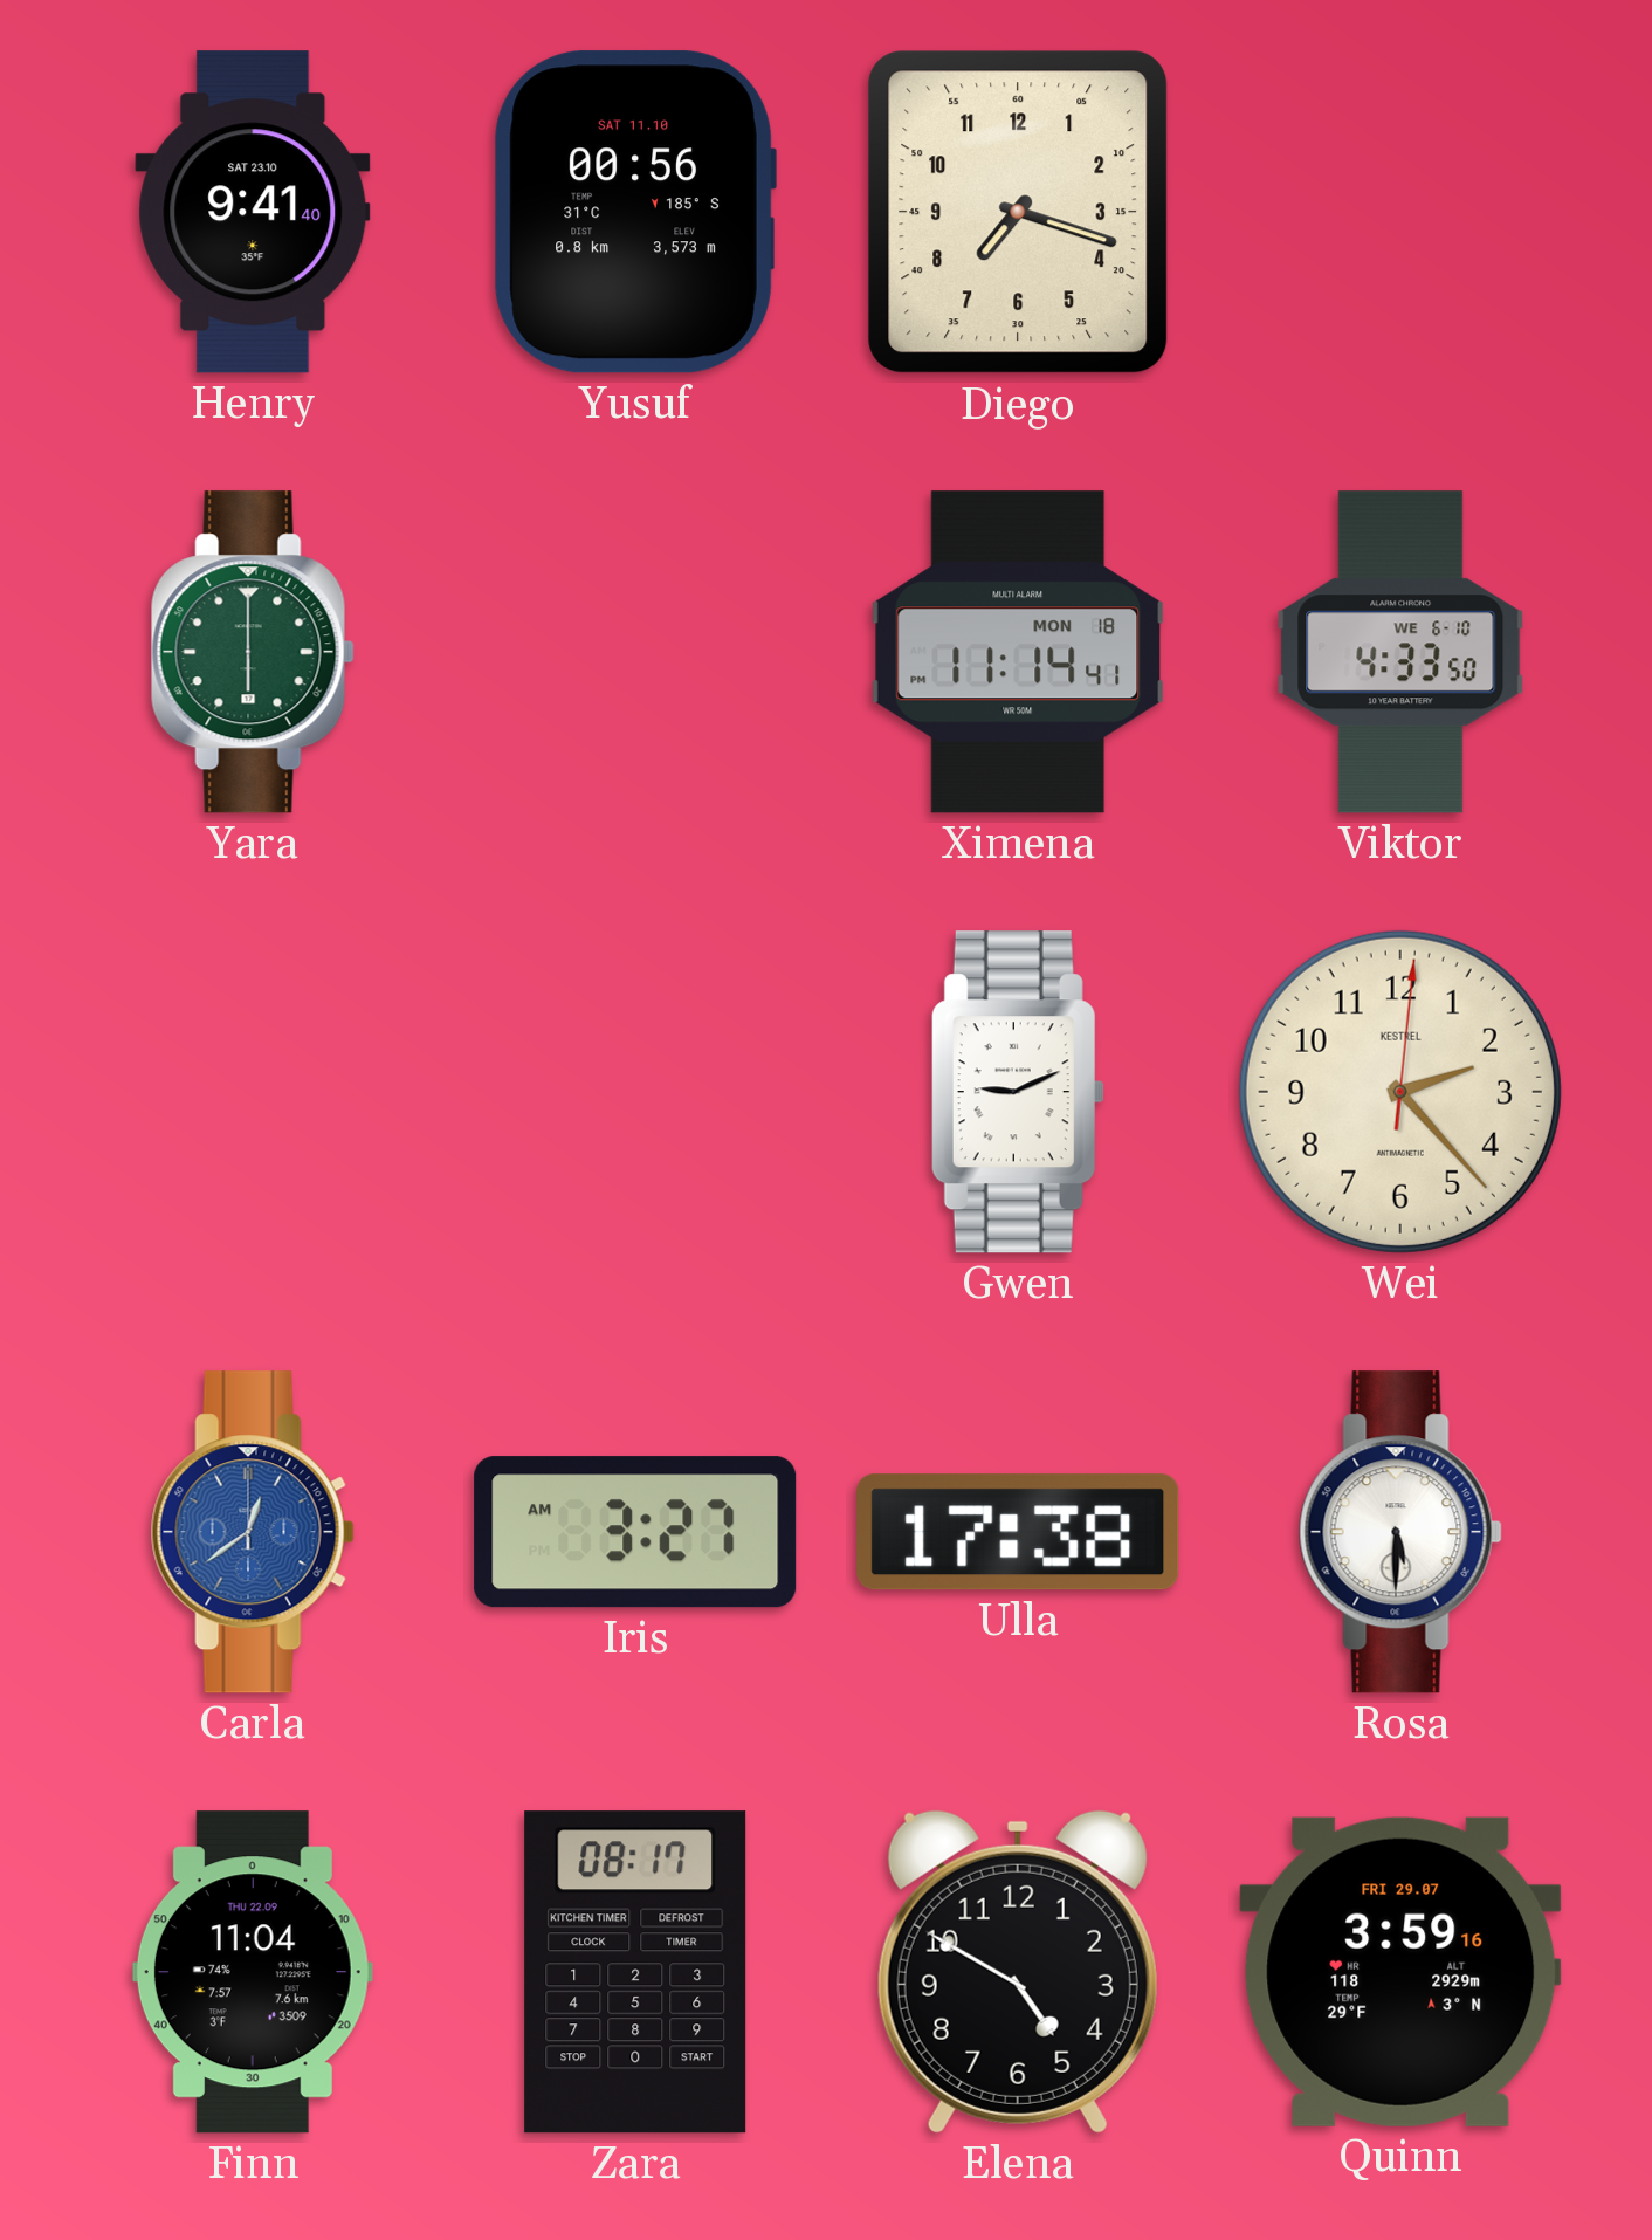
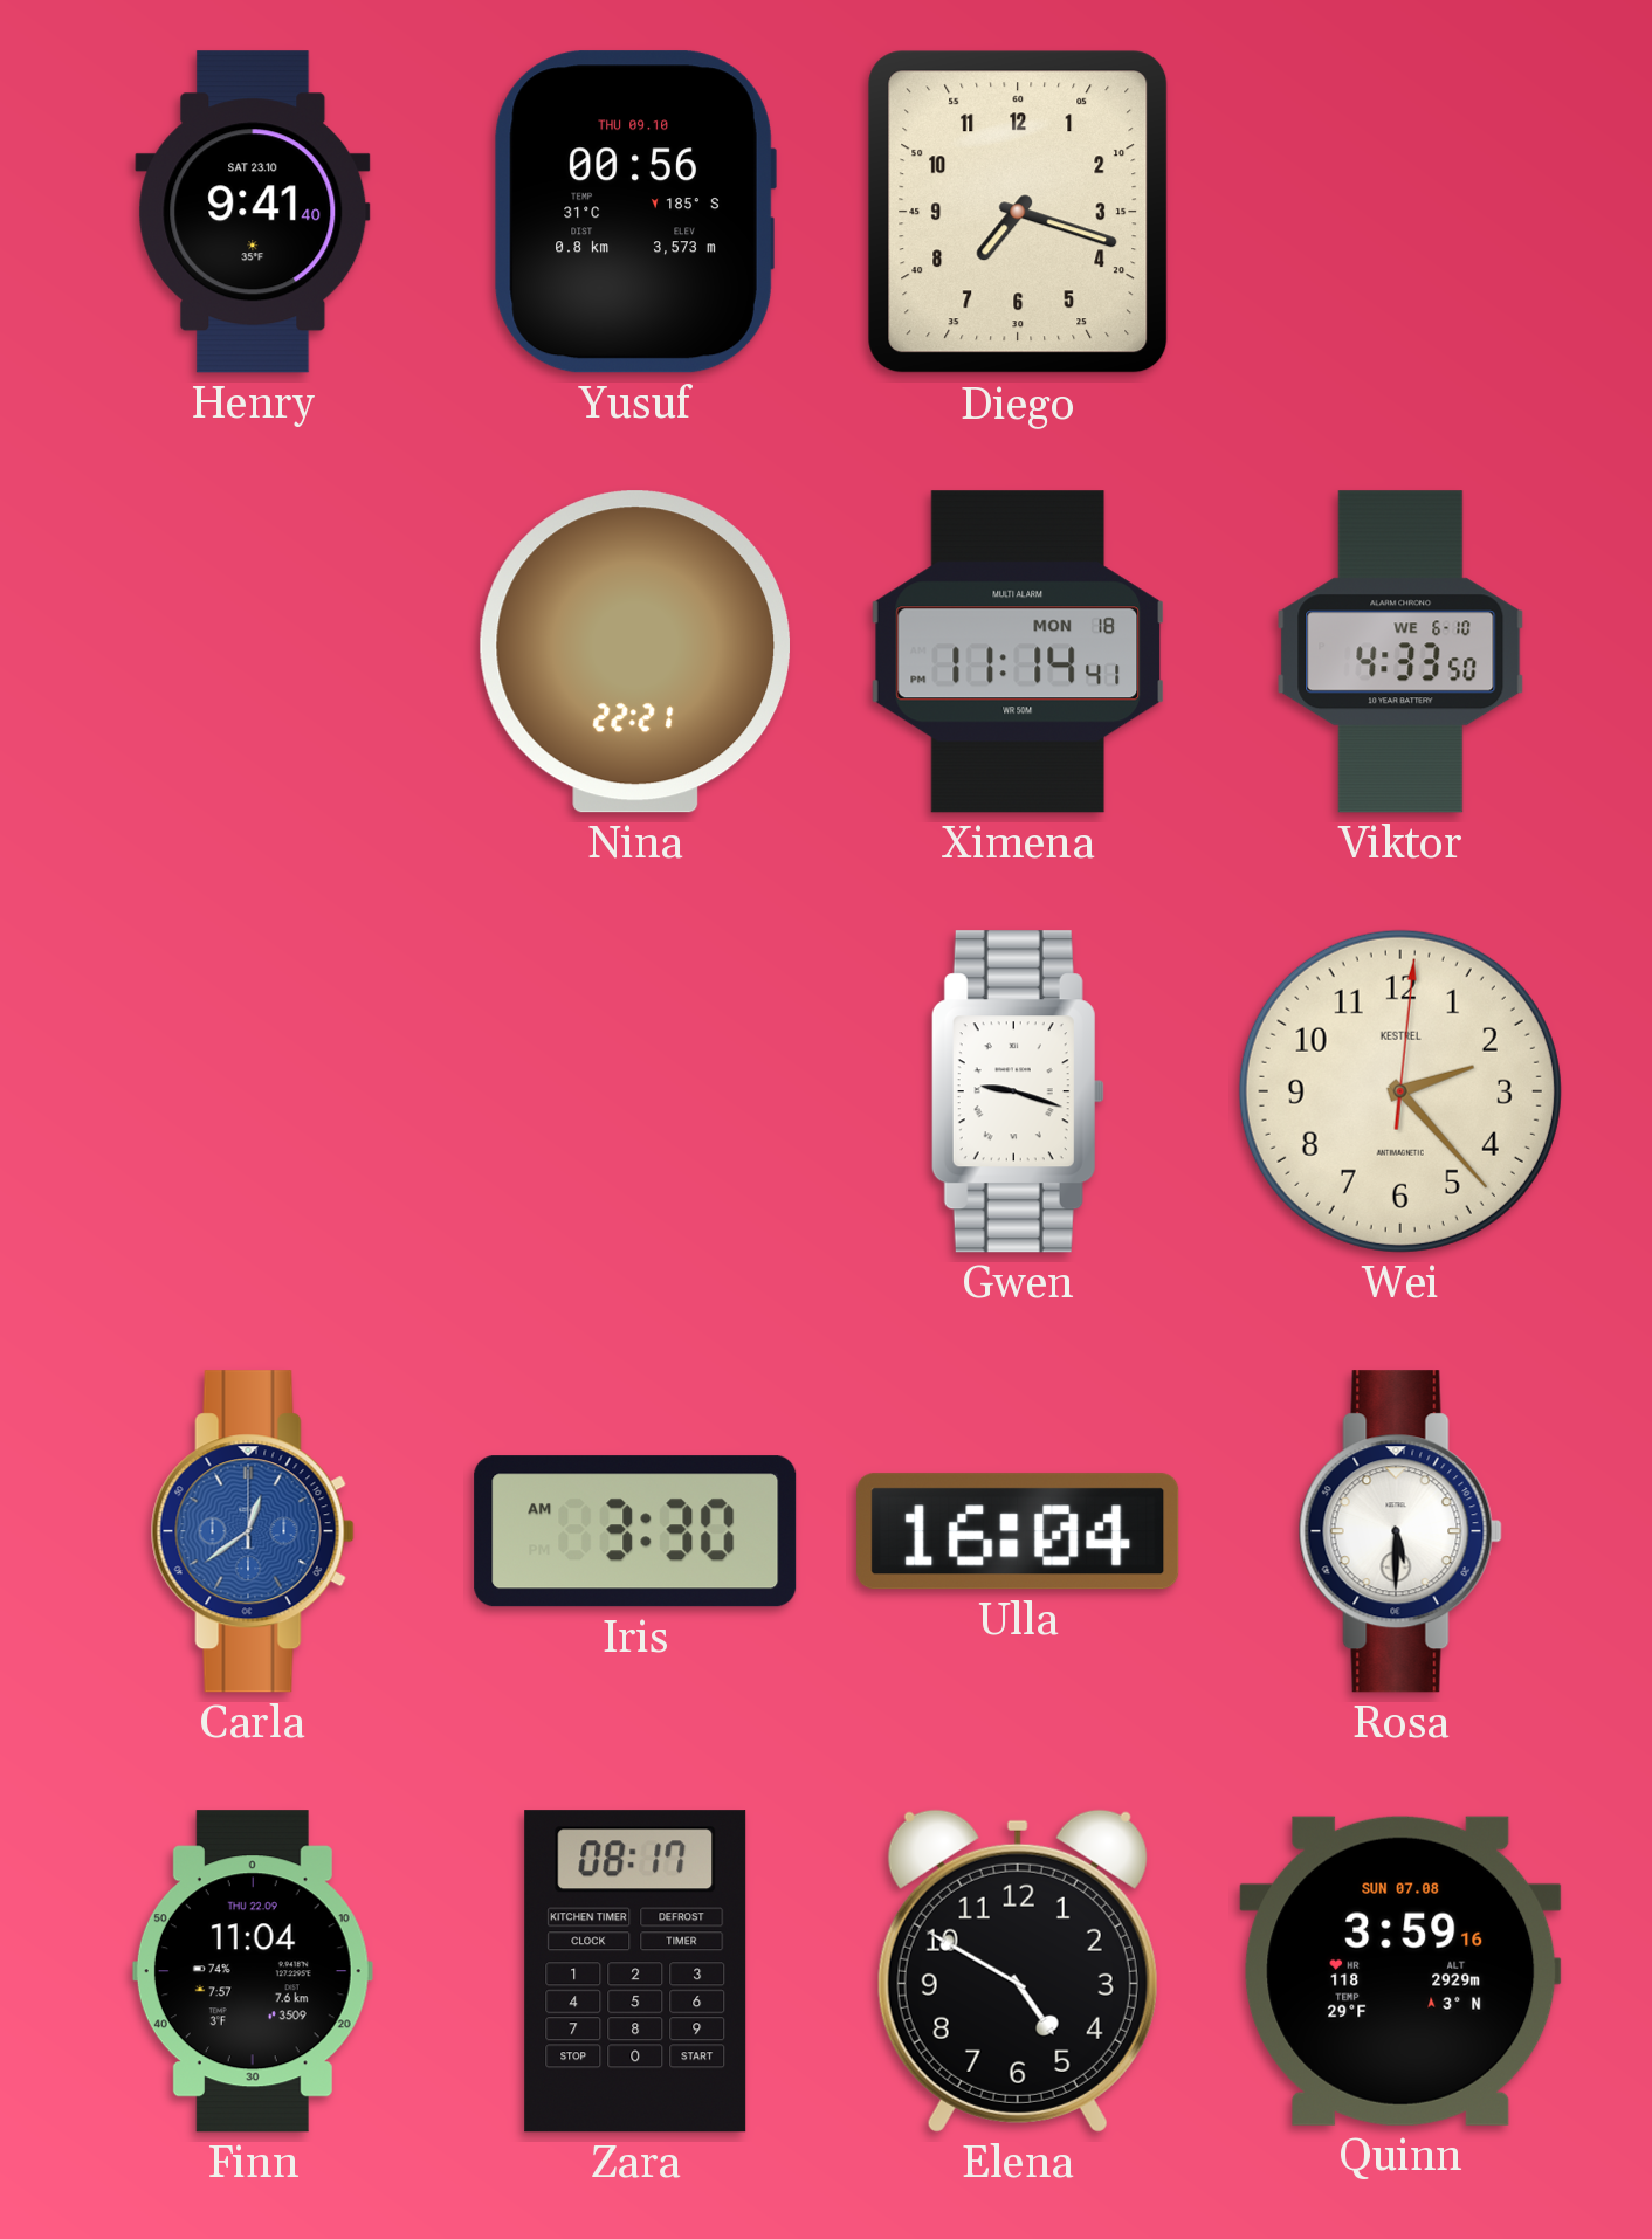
Yusuf date: SAT 11.10 -> THU 09.10
Yara: 6:00 -> none
Nina: none -> 22:21
Gwen: 9:11 -> 9:18
Iris: 3:27 -> 3:30
Ulla: 17:38 -> 16:04
Quinn date: FRI 29.07 -> SUN 07.08
